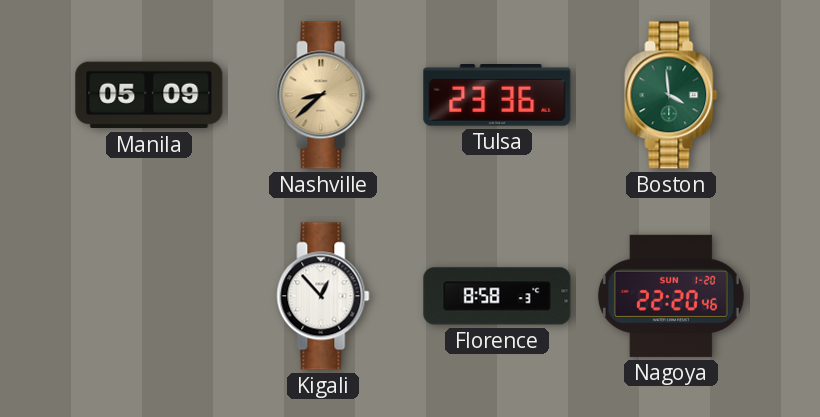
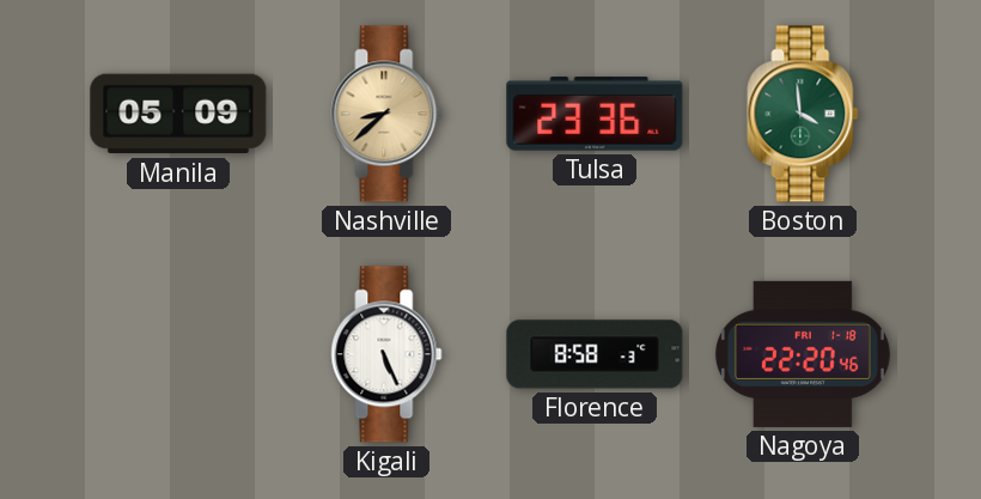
Kigali: 12:53 -> 5:26
Nagoya date: SUN 1-20 -> FRI 1-18
